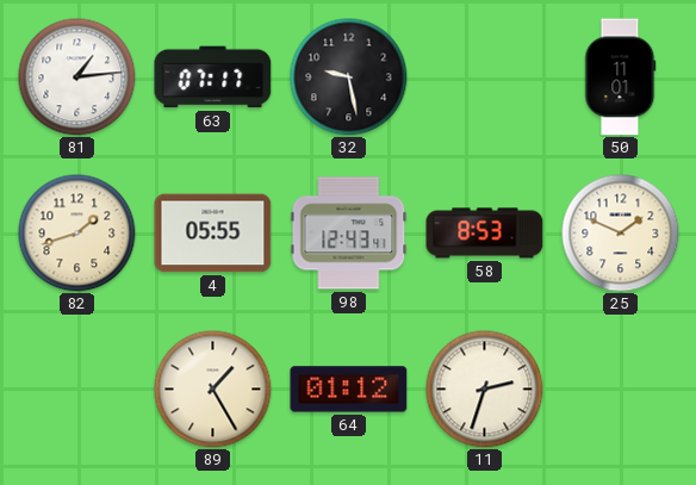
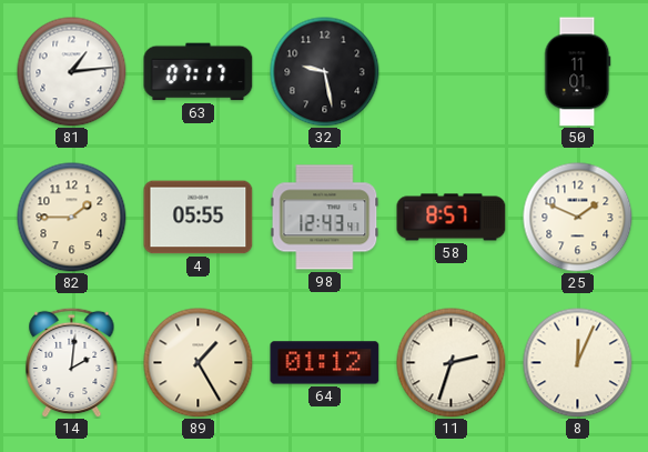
82: 1:42 -> 1:45
58: 8:53 -> 8:57
14: none -> 2:01
8: none -> 12:04
